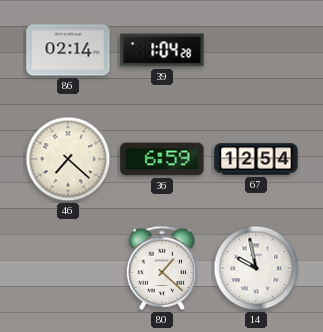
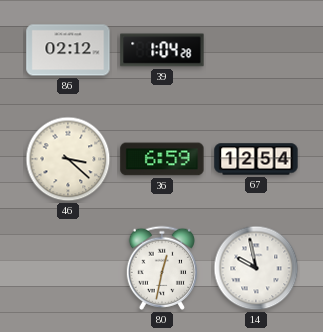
86: 02:14 -> 02:12
46: 7:22 -> 3:22
80: 1:22 -> 12:32
